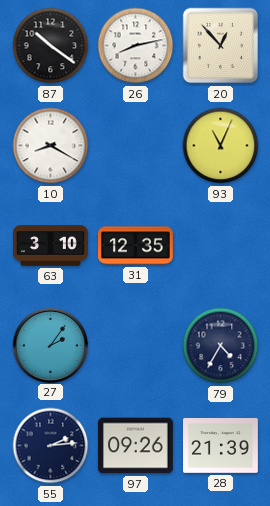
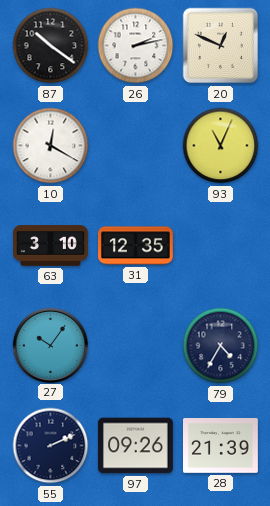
26: 8:13 -> 2:13
20: 12:53 -> 12:49
10: 8:20 -> 12:20
27: 2:06 -> 10:06
55: 2:14 -> 2:11
